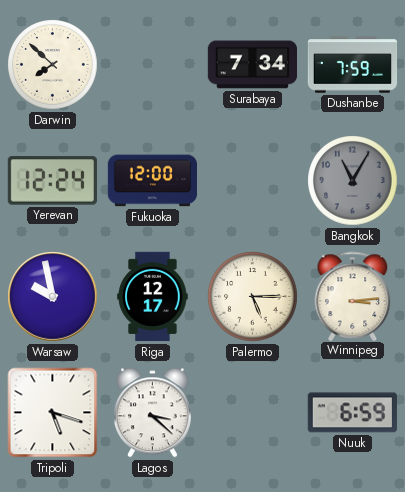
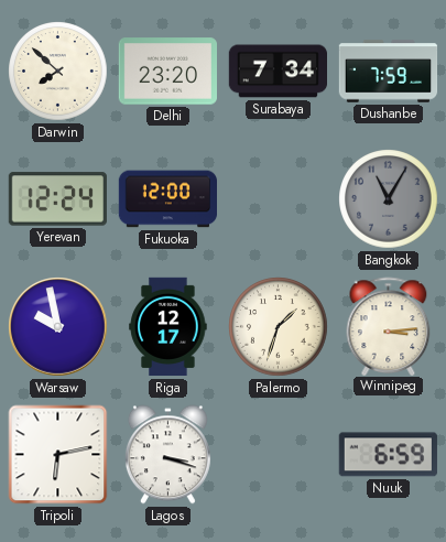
Delhi: none -> 23:20
Palermo: 5:15 -> 1:33
Tripoli: 5:18 -> 6:13
Lagos: 3:22 -> 3:18
